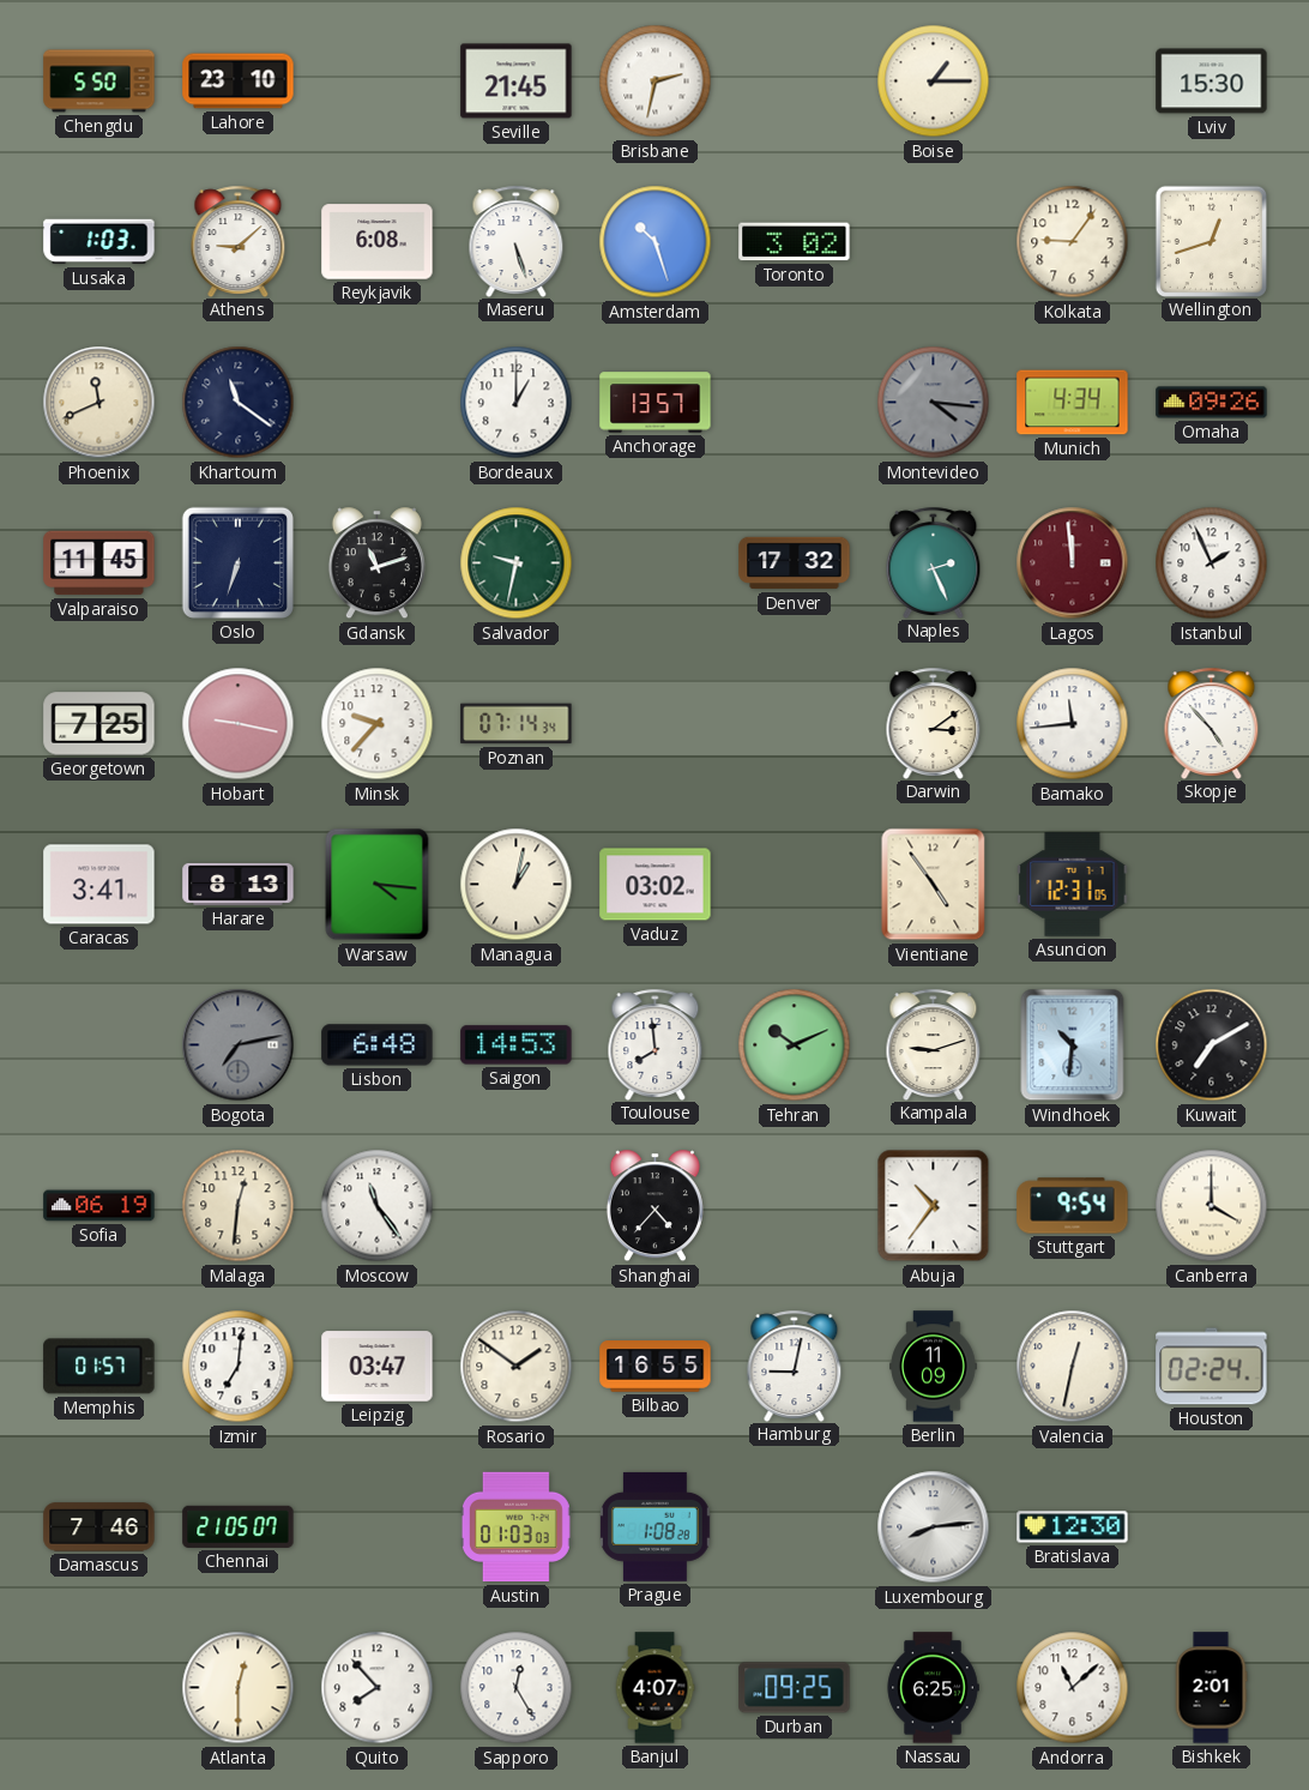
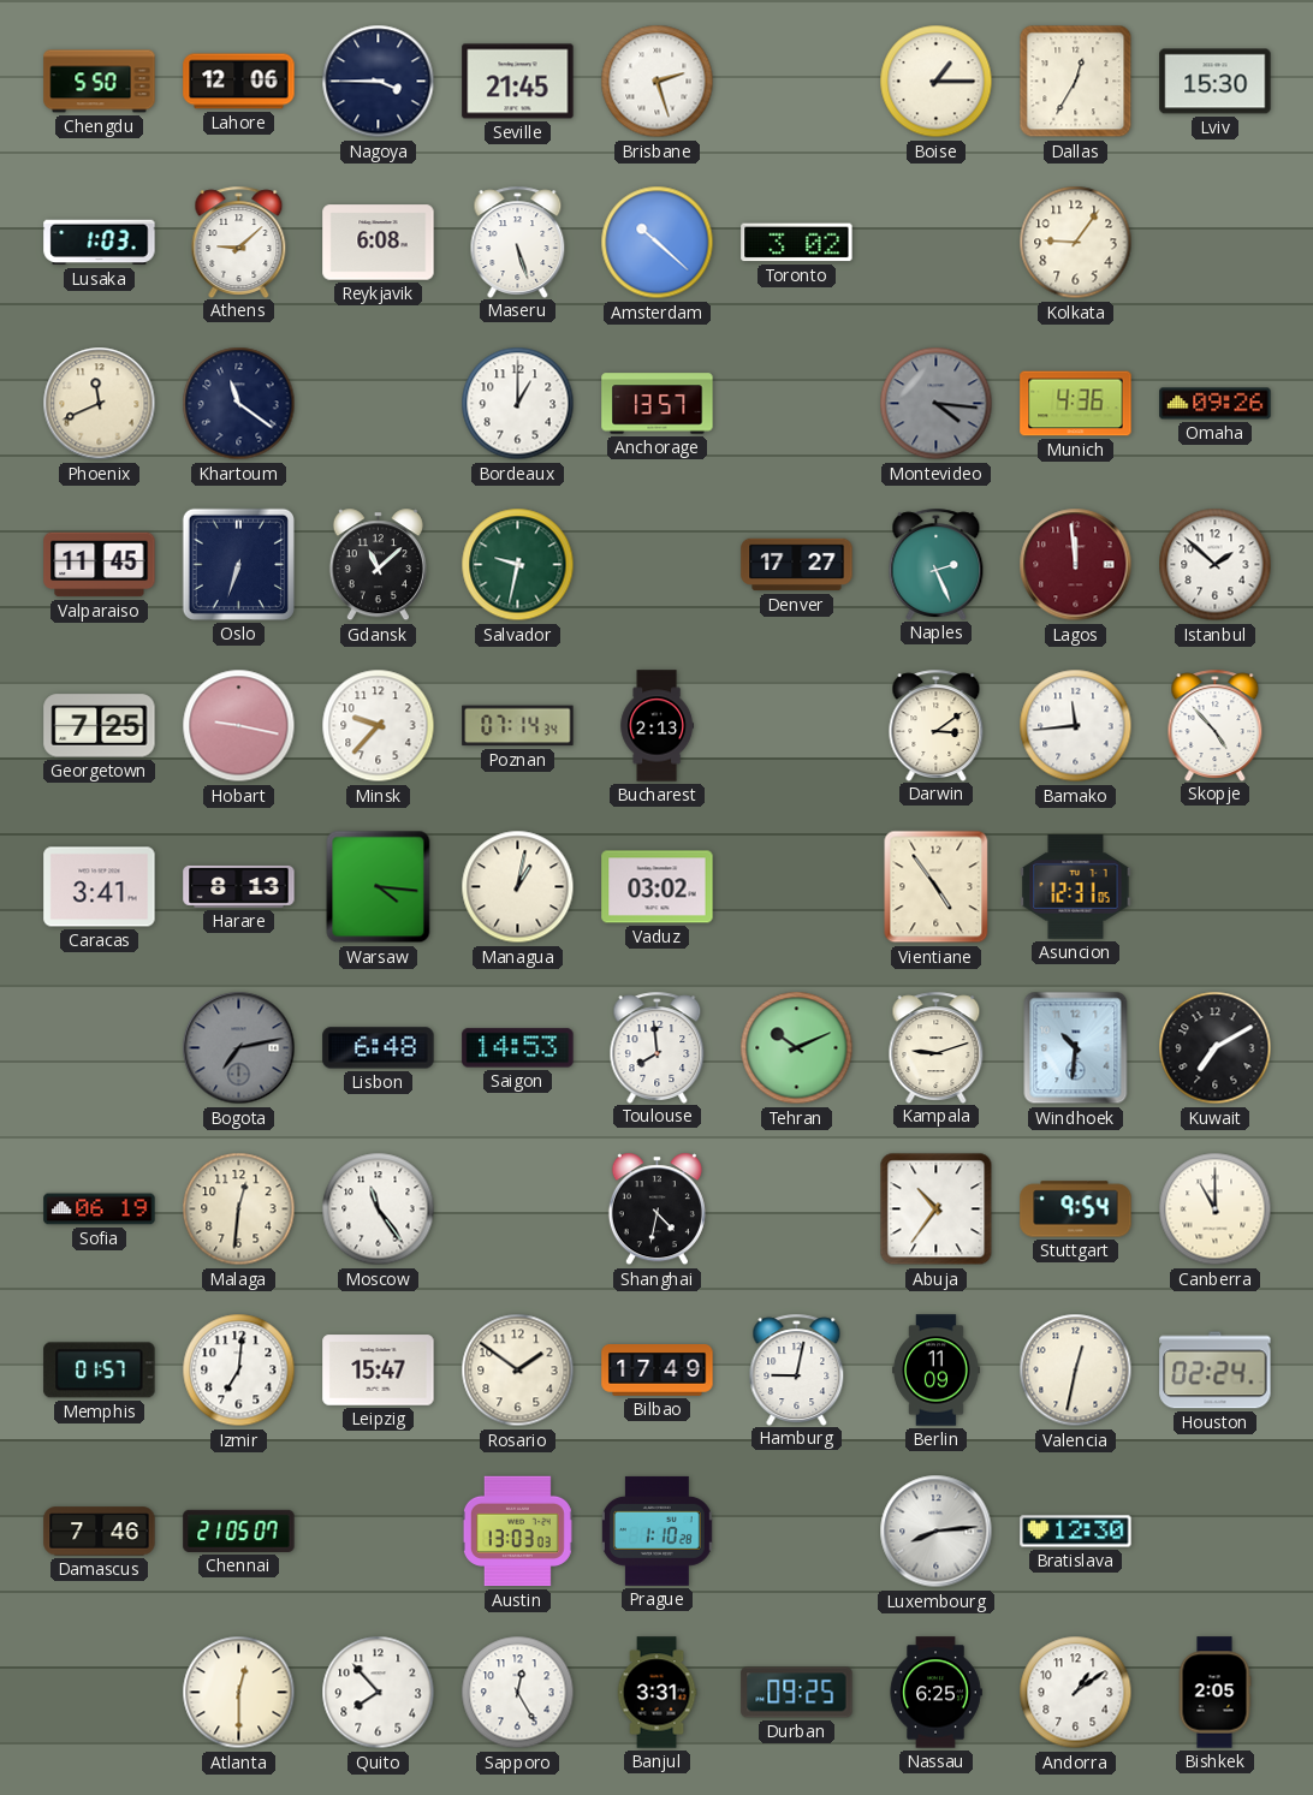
Lahore: 23:10 -> 12:06
Nagoya: none -> 3:45
Brisbane: 2:32 -> 2:27
Dallas: none -> 12:35
Amsterdam: 10:27 -> 10:22
Wellington: 12:42 -> none
Munich: 4:34 -> 4:36
Gdansk: 11:12 -> 11:08
Denver: 17:32 -> 17:27
Istanbul: 1:56 -> 1:52
Bucharest: none -> 2:13
Shanghai: 4:37 -> 4:32
Canberra: 4:00 -> 11:00
Leipzig: 03:47 -> 15:47
Bilbao: 16:55 -> 17:49
Austin: 01:03 -> 13:03
Prague: 1:08 -> 1:10
Banjul: 4:07 -> 3:31
Andorra: 11:08 -> 1:09
Bishkek: 2:01 -> 2:05
